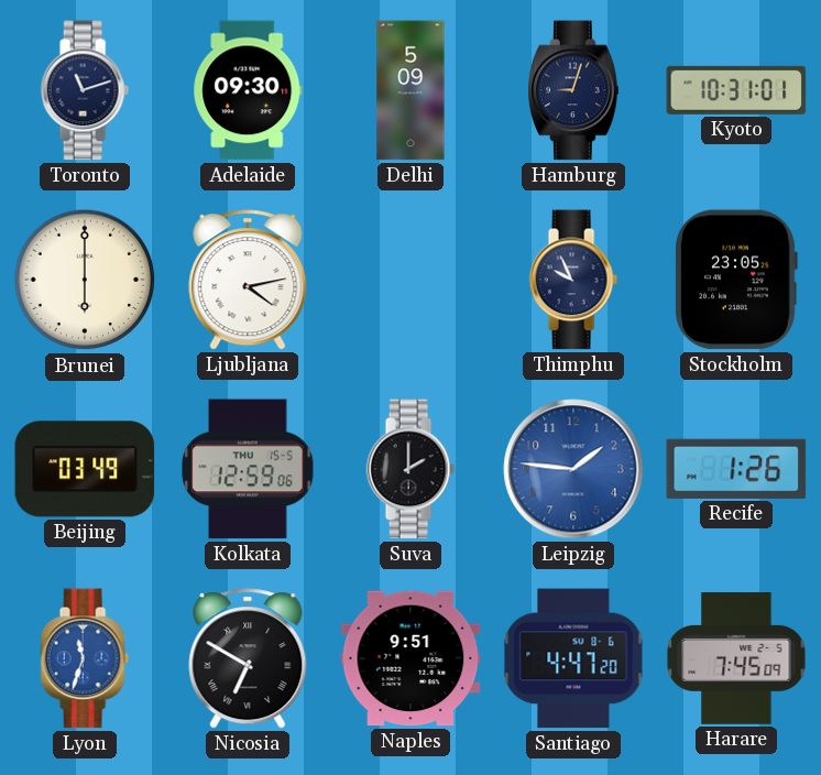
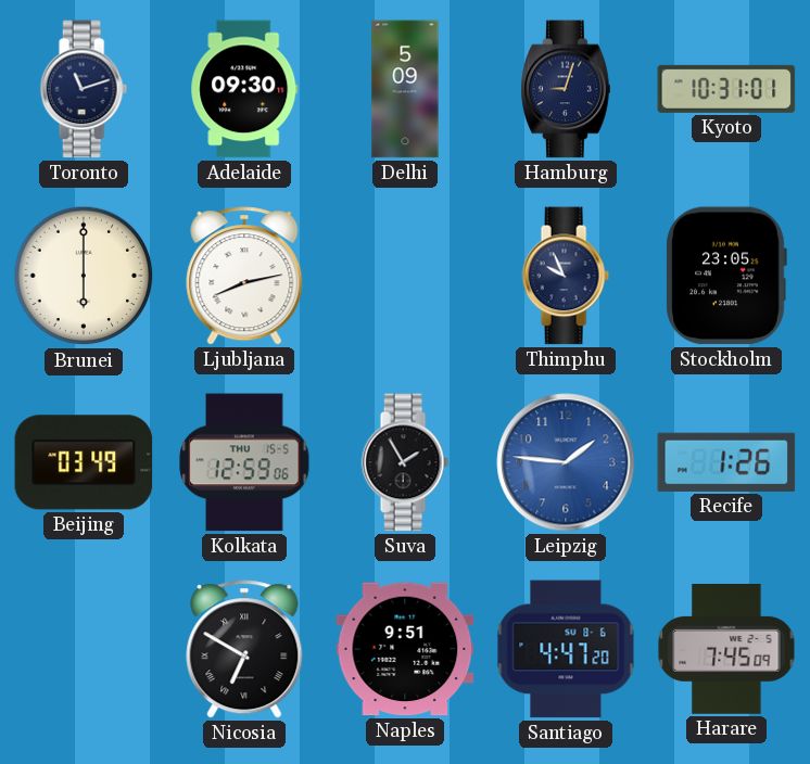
Ljubljana: 4:13 -> 8:13
Suva: 2:00 -> 1:55
Lyon: 11:33 -> none
